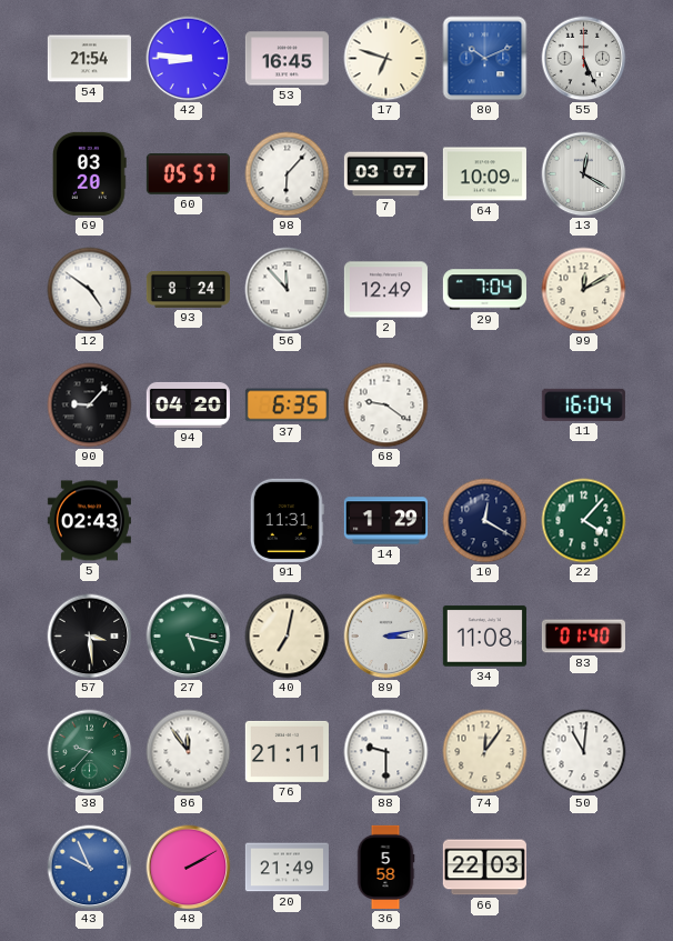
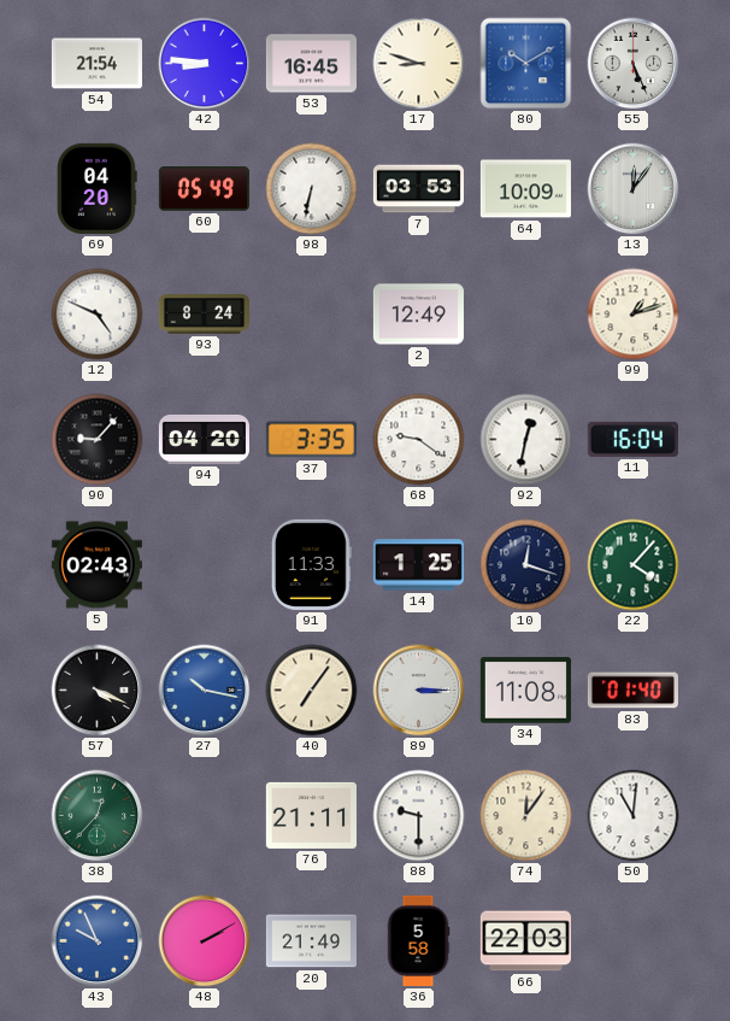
17: 6:48 -> 8:48
80: 10:11 -> 10:10
69: 03:20 -> 04:20
60: 05:57 -> 05:49
98: 6:07 -> 6:32
7: 03:07 -> 03:53
13: 12:20 -> 12:06
12: 4:51 -> 4:49
56: 11:53 -> none
29: 7:04 -> none
99: 12:10 -> 1:12
37: 6:35 -> 3:35
92: none -> 12:32
91: 11:31 -> 11:33
14: 1:29 -> 1:25
10: 12:20 -> 12:18
57: 3:29 -> 4:19
27: 5:17 -> 10:17
27 dial: green -> blue
40: 7:02 -> 7:06
89: 3:13 -> 3:15
38: 9:37 -> 12:37
86: 11:54 -> none
